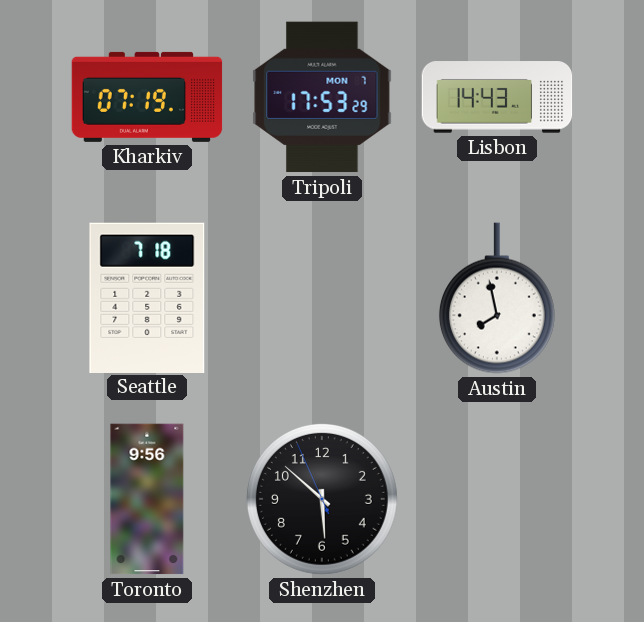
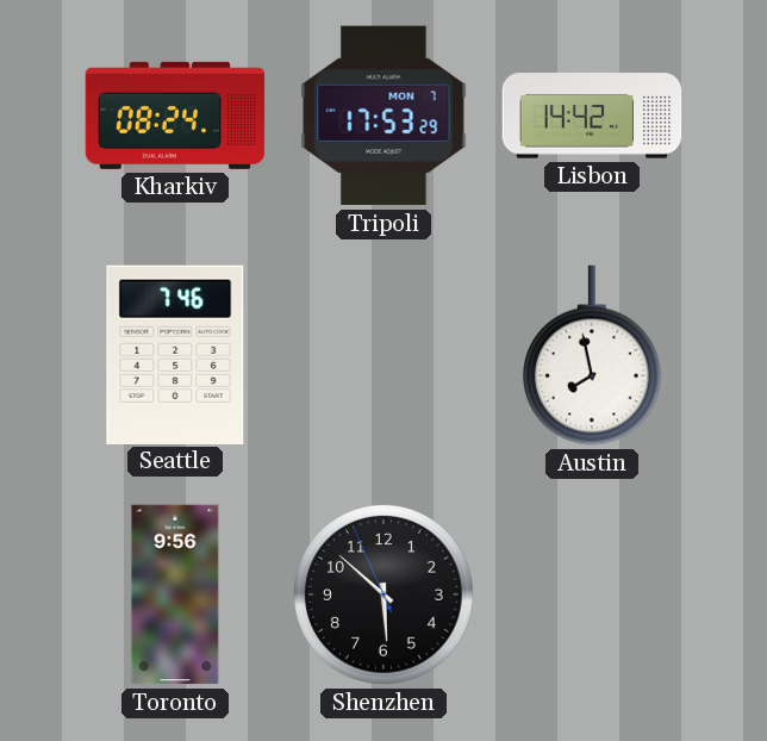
Kharkiv: 07:19 -> 08:24
Lisbon: 14:43 -> 14:42
Seattle: 7:18 -> 7:46
